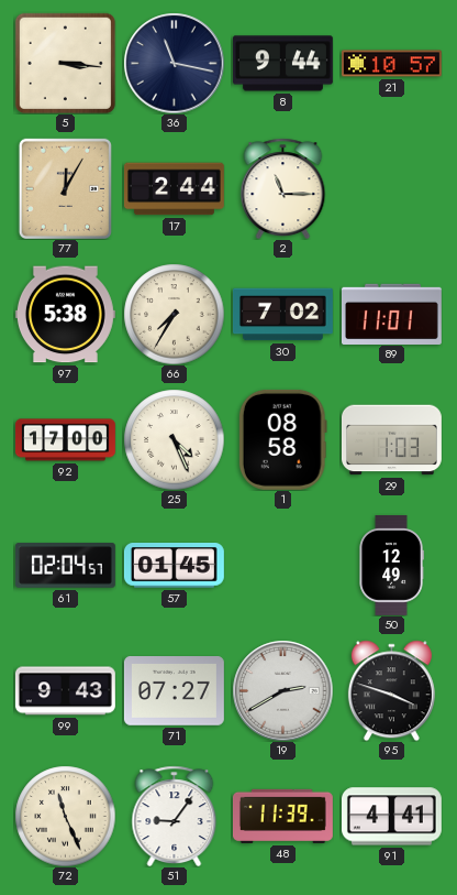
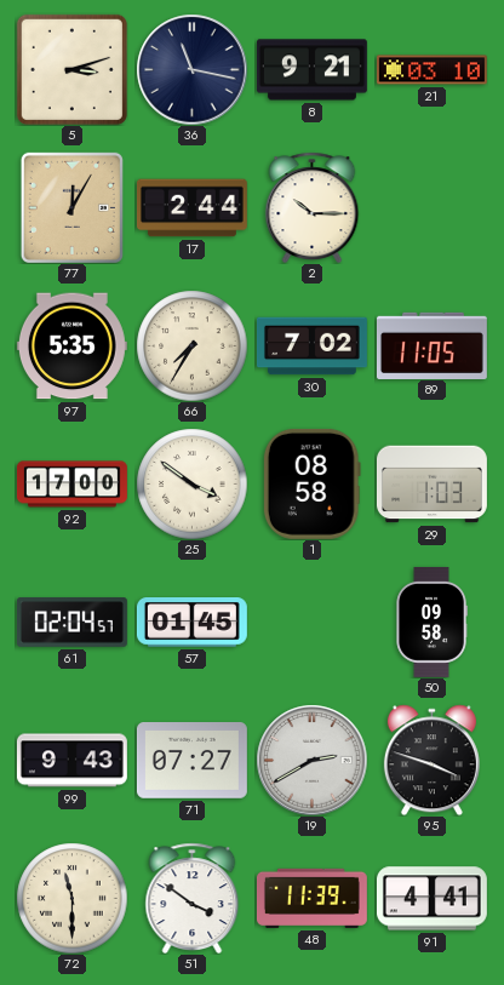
5: 3:16 -> 3:12
8: 9:44 -> 9:21
21: 10:57 -> 03:10
2: 11:15 -> 10:15
97: 5:38 -> 5:35
89: 11:01 -> 11:05
25: 4:26 -> 3:51
50: 12:49 -> 09:58
72: 11:26 -> 11:30
51: 9:06 -> 3:51
